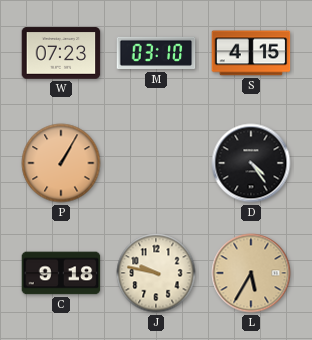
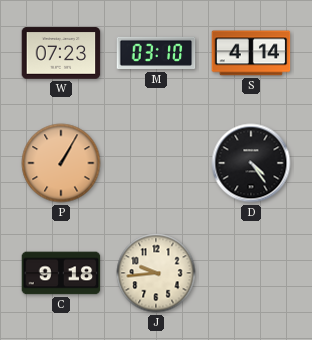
S: 4:15 -> 4:14
J: 9:47 -> 9:44
L: 5:35 -> none
